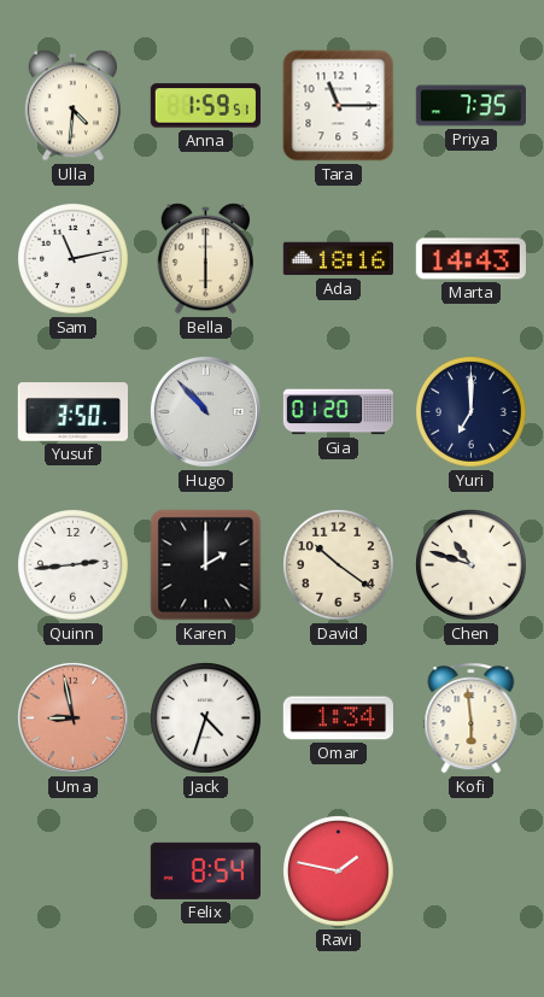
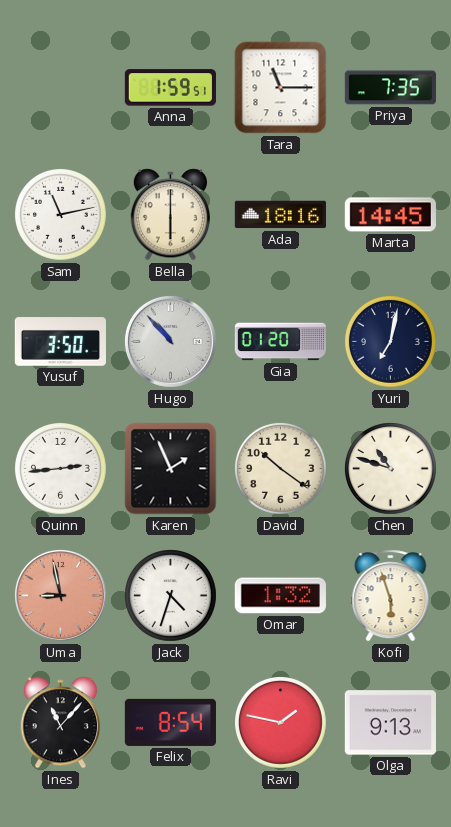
Ulla: 4:31 -> none
Marta: 14:43 -> 14:45
Yuri: 7:00 -> 7:02
Karen: 2:00 -> 1:56
Omar: 1:34 -> 1:32
Kofi: 5:59 -> 5:57
Ines: none -> 11:07
Olga: none -> 9:13
